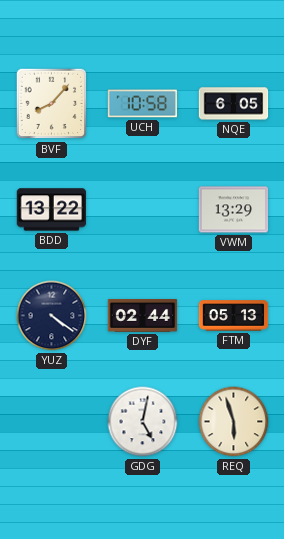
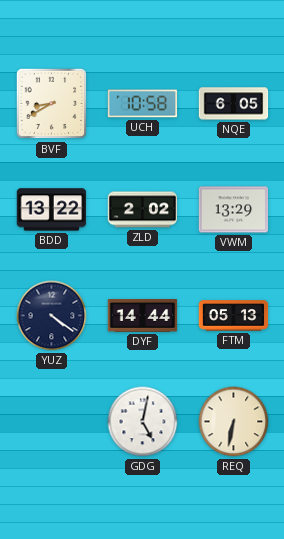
BVF: 8:07 -> 8:40
ZLD: none -> 2:02
DYF: 02:44 -> 14:44
REQ: 5:57 -> 6:32
